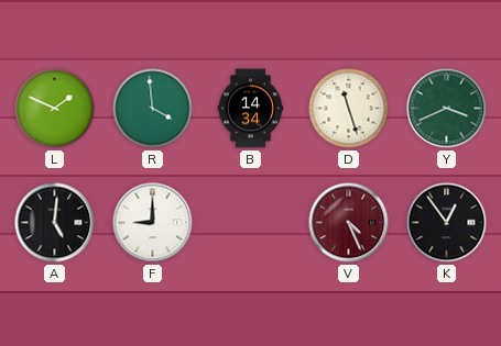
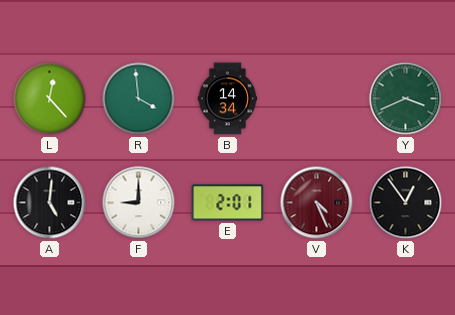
L: 1:49 -> 12:23
D: 11:27 -> none
E: none -> 2:01
